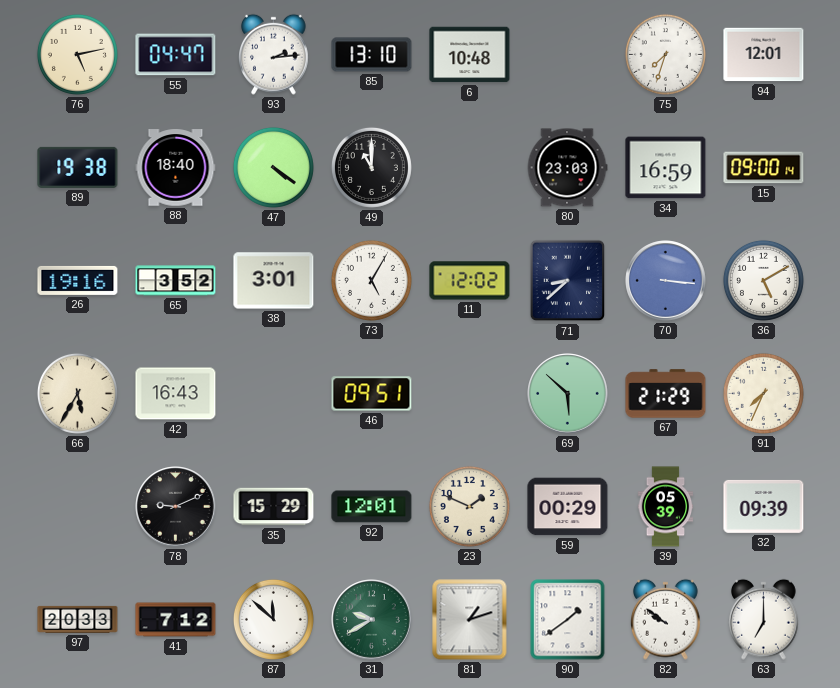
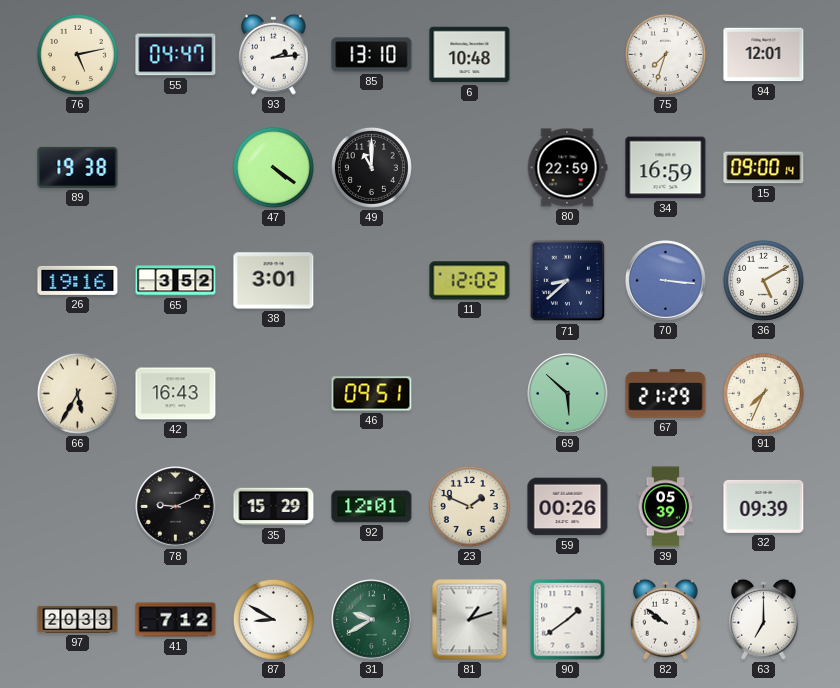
88: 18:40 -> none
80: 23:03 -> 22:59
73: 5:05 -> none
59: 00:29 -> 00:26
87: 11:52 -> 8:50
